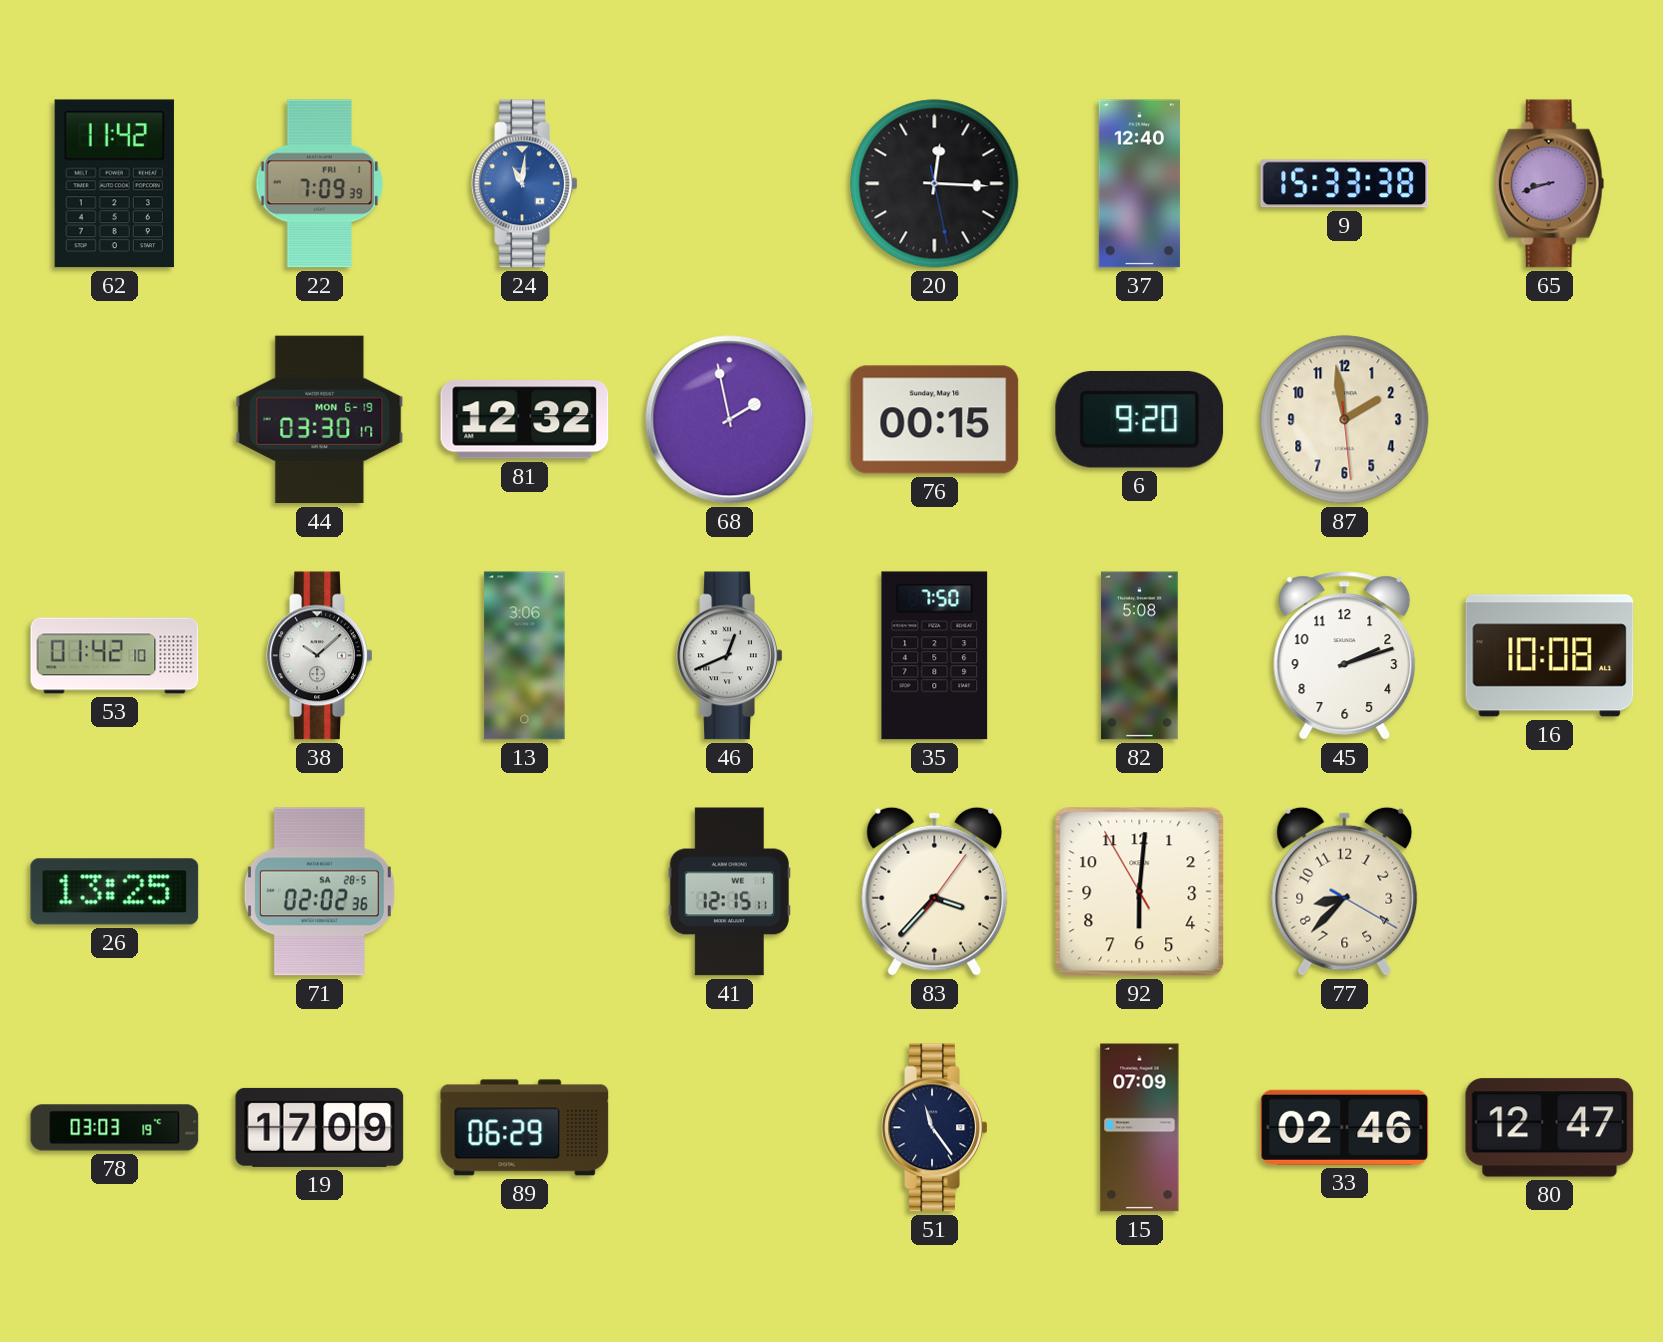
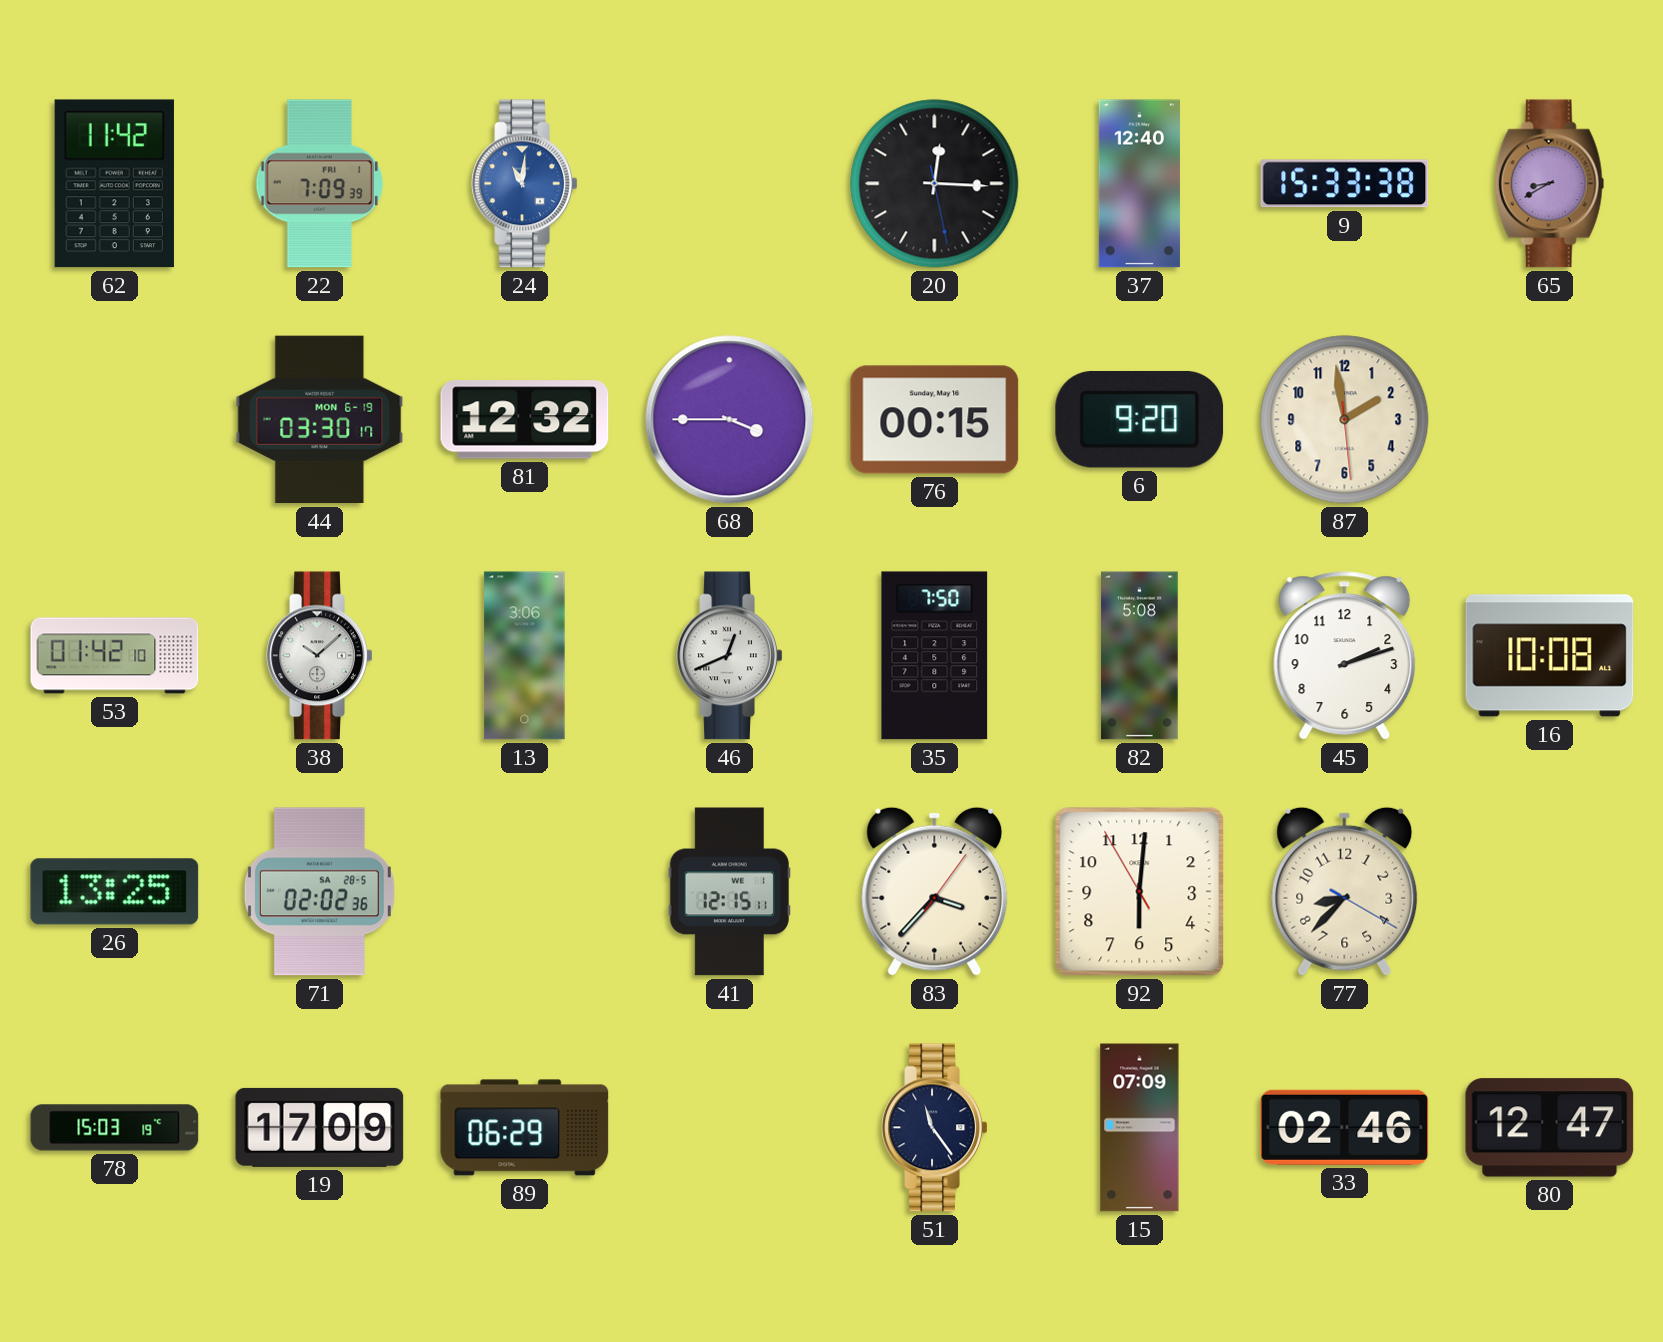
65: 8:42 -> 8:40
68: 1:58 -> 3:45
78: 03:03 -> 15:03
